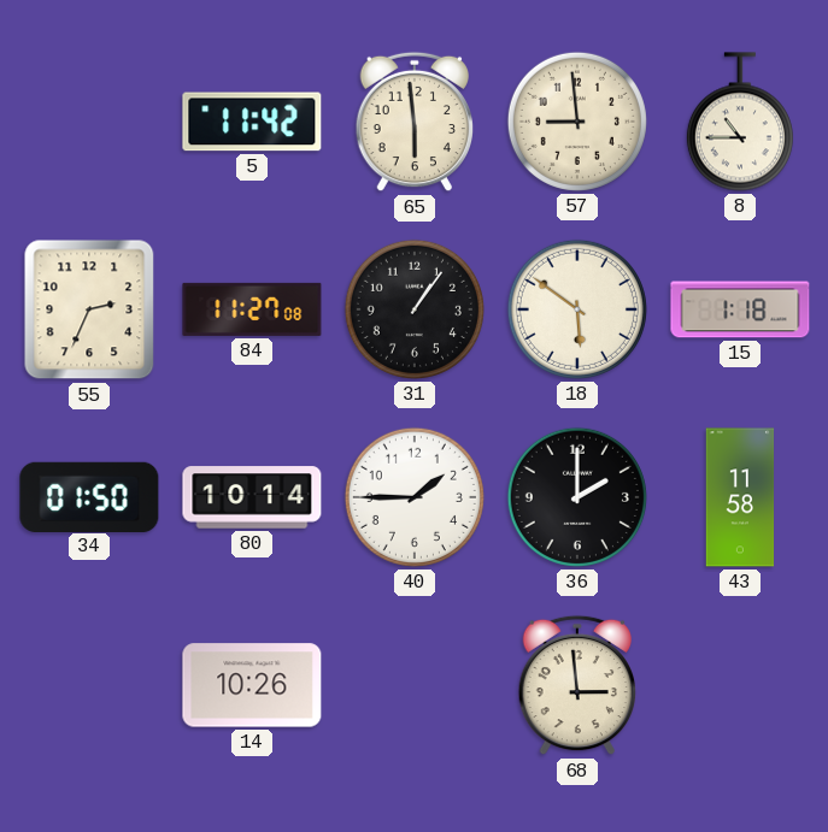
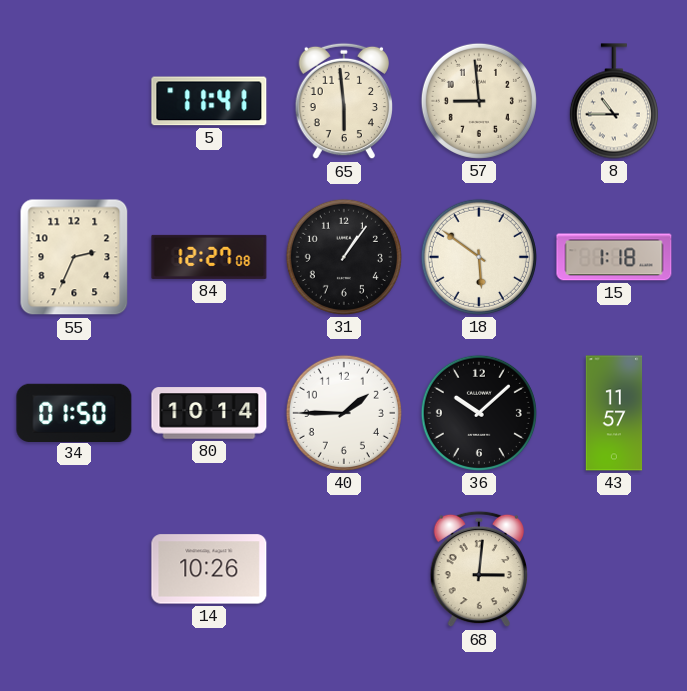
5: 11:42 -> 11:41
84: 11:27 -> 12:27
36: 2:00 -> 10:08
43: 11:58 -> 11:57
68: 2:59 -> 3:01
